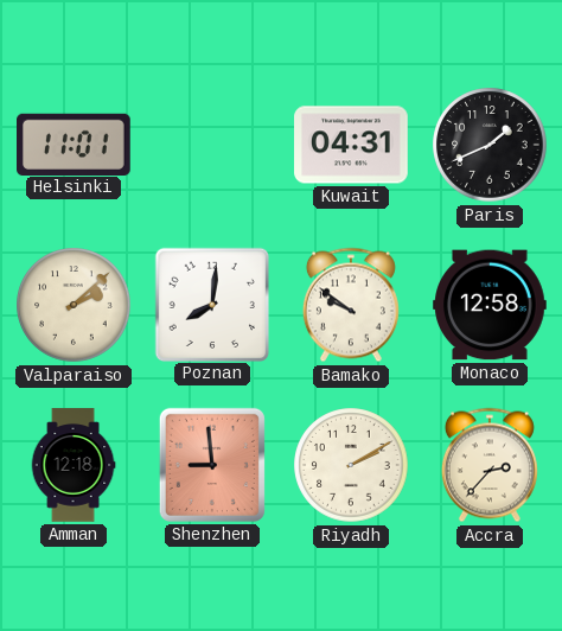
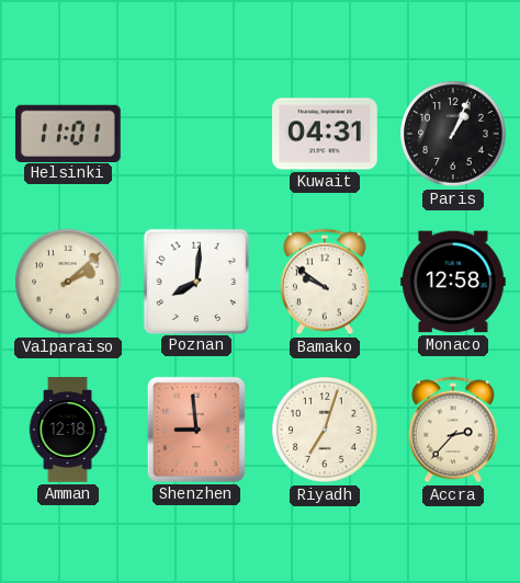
Paris: 1:41 -> 1:04
Riyadh: 2:10 -> 7:03
